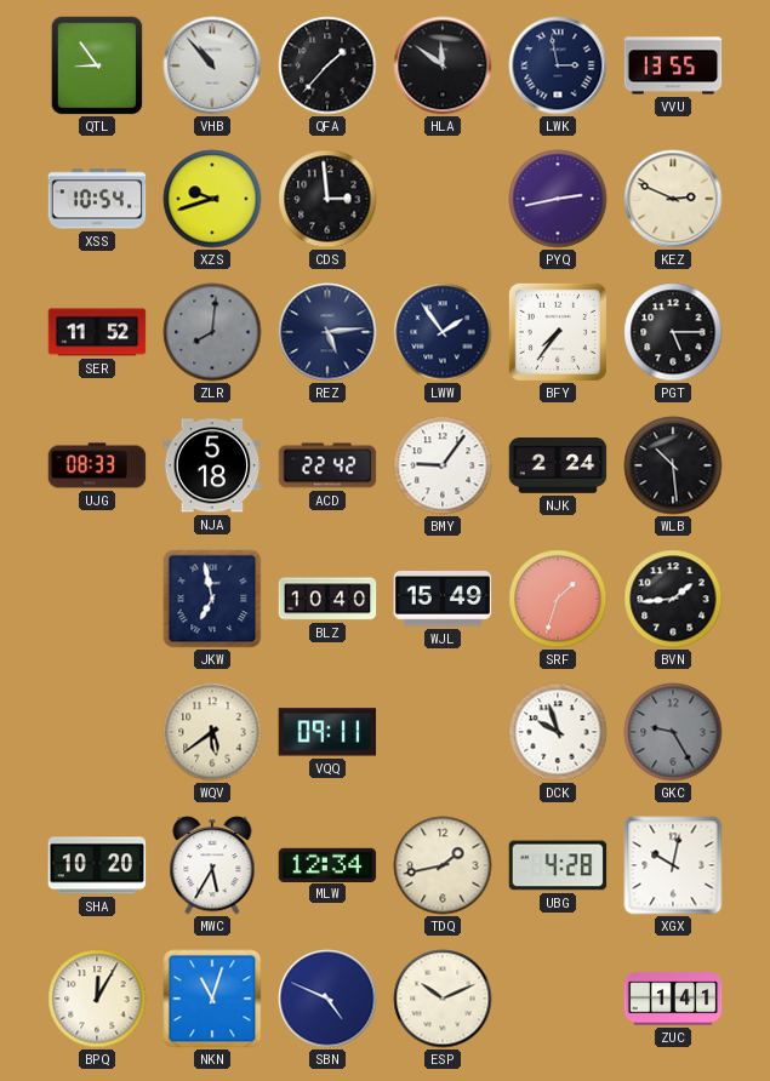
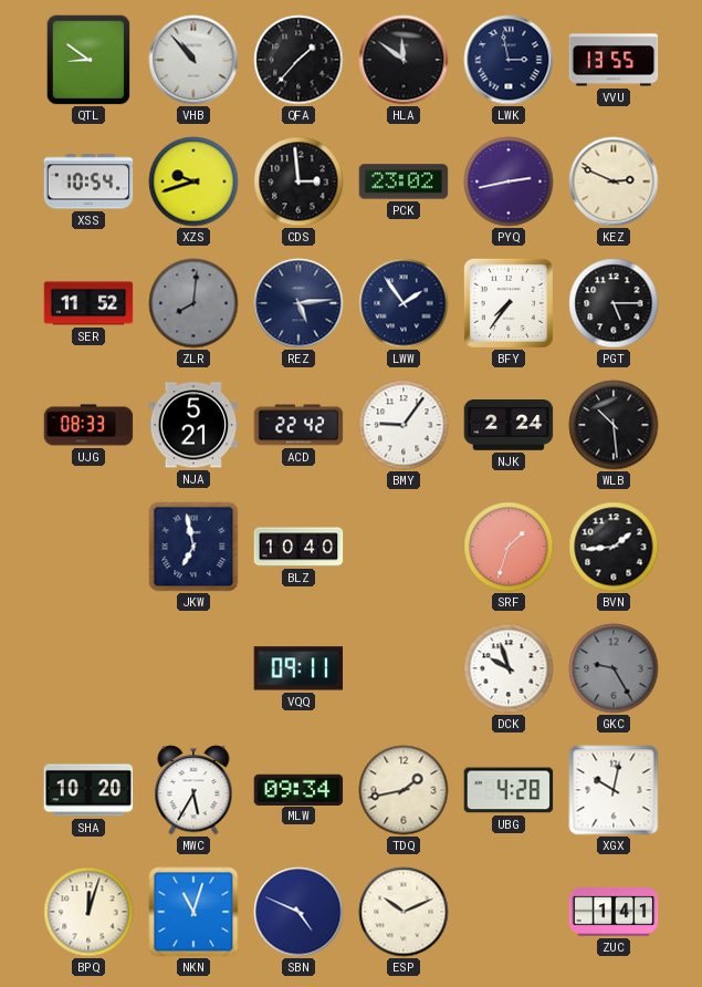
QTL: 8:54 -> 8:51
PCK: none -> 23:02
NJA: 5:18 -> 5:21
WJL: 15:49 -> none
WQV: 5:39 -> none
MLW: 12:34 -> 09:34
BPQ: 12:05 -> 12:03
